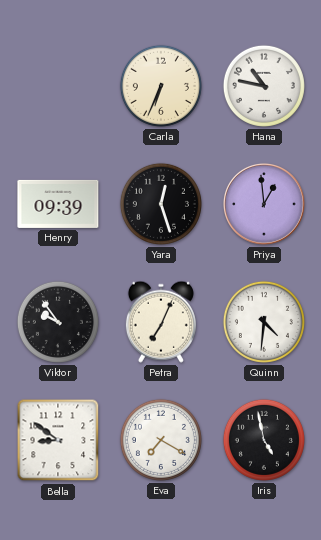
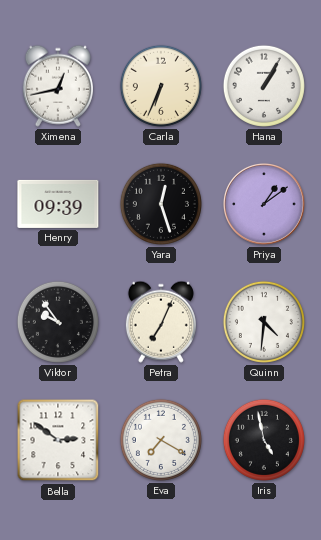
Ximena: none -> 12:43
Hana: 10:47 -> 1:05
Priya: 12:59 -> 1:09
Bella: 8:51 -> 2:51
